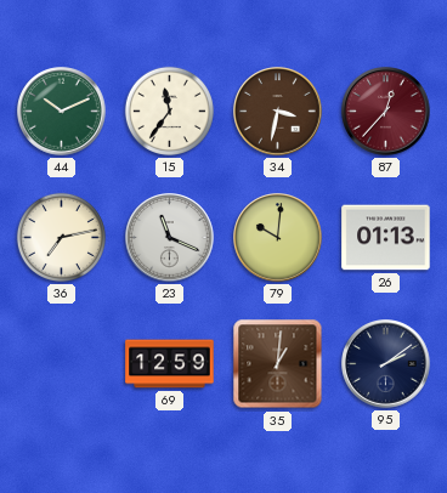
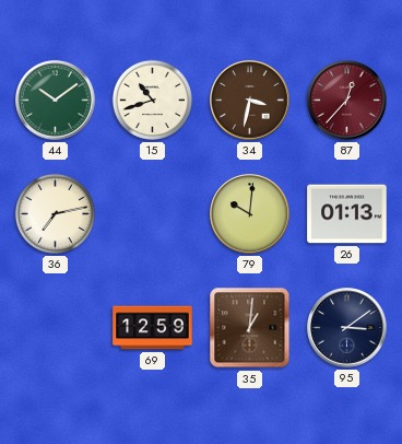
44: 10:11 -> 10:09
15: 11:36 -> 10:42
23: 11:19 -> none
95: 2:09 -> 3:09
